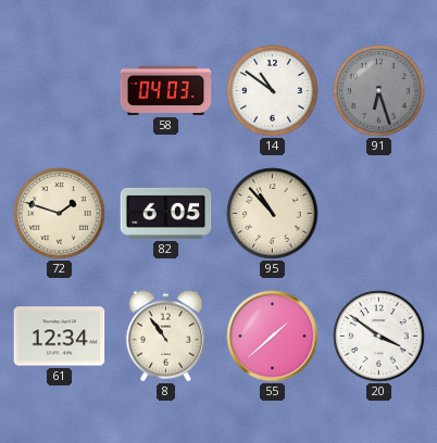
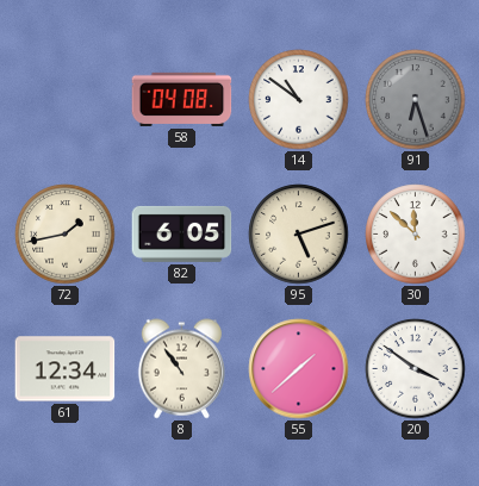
58: 04:03 -> 04:08
72: 1:48 -> 1:43
95: 10:53 -> 5:12
30: none -> 11:52
